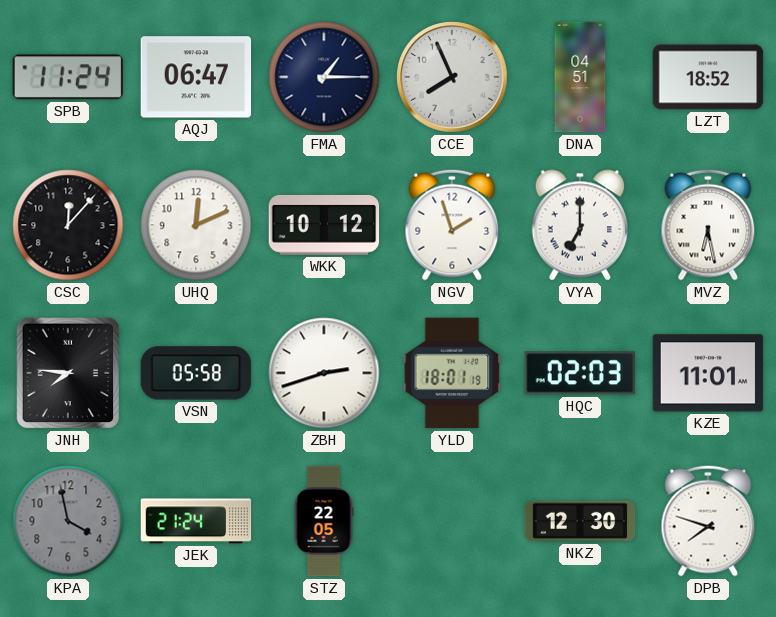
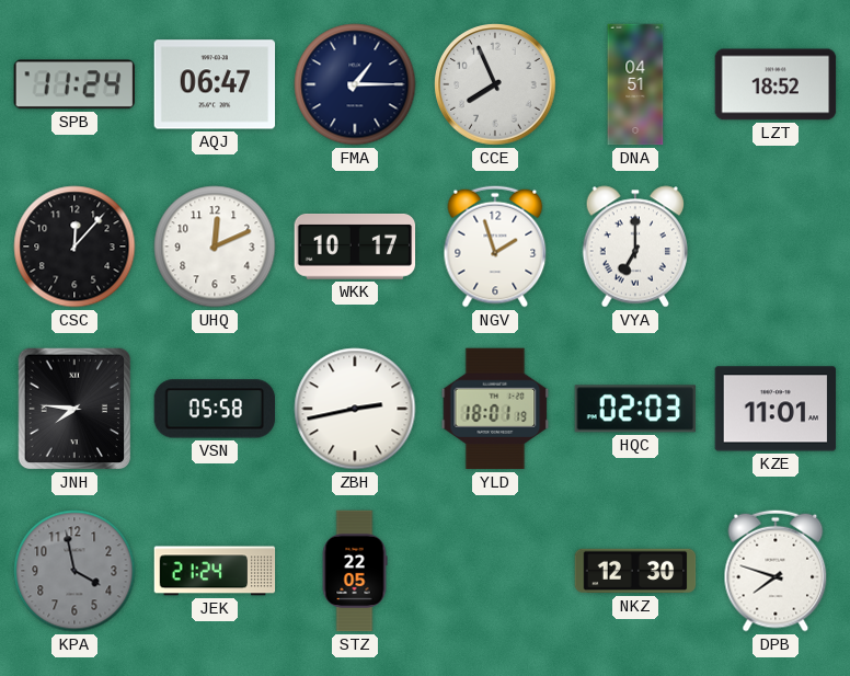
WKK: 10:12 -> 10:17
MVZ: 6:28 -> none
ZBH: 2:42 -> 2:43
